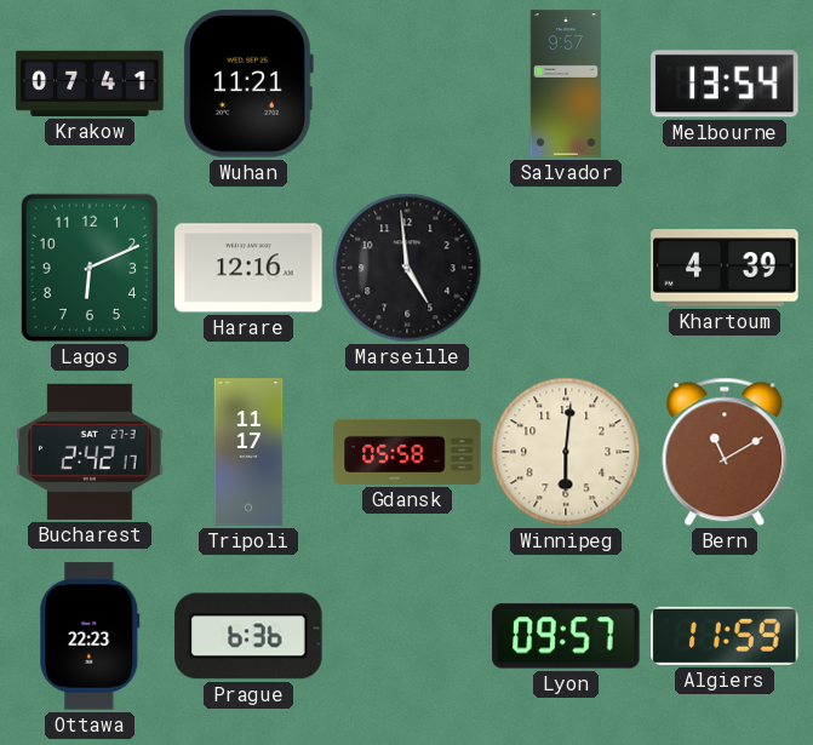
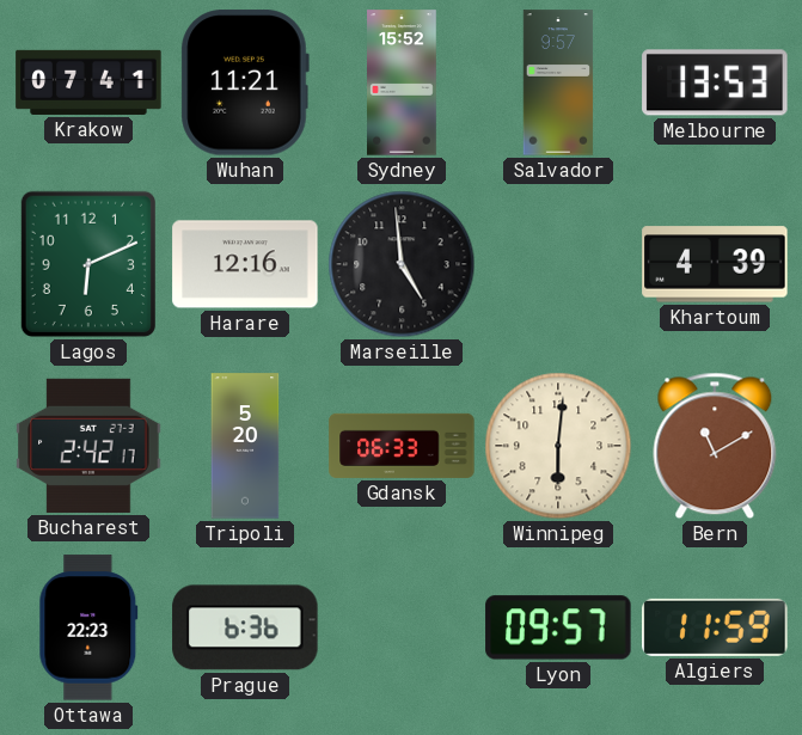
Sydney: none -> 15:52
Melbourne: 13:54 -> 13:53
Tripoli: 11:17 -> 5:20
Gdansk: 05:58 -> 06:33
